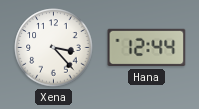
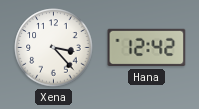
Hana: 12:44 -> 12:42
